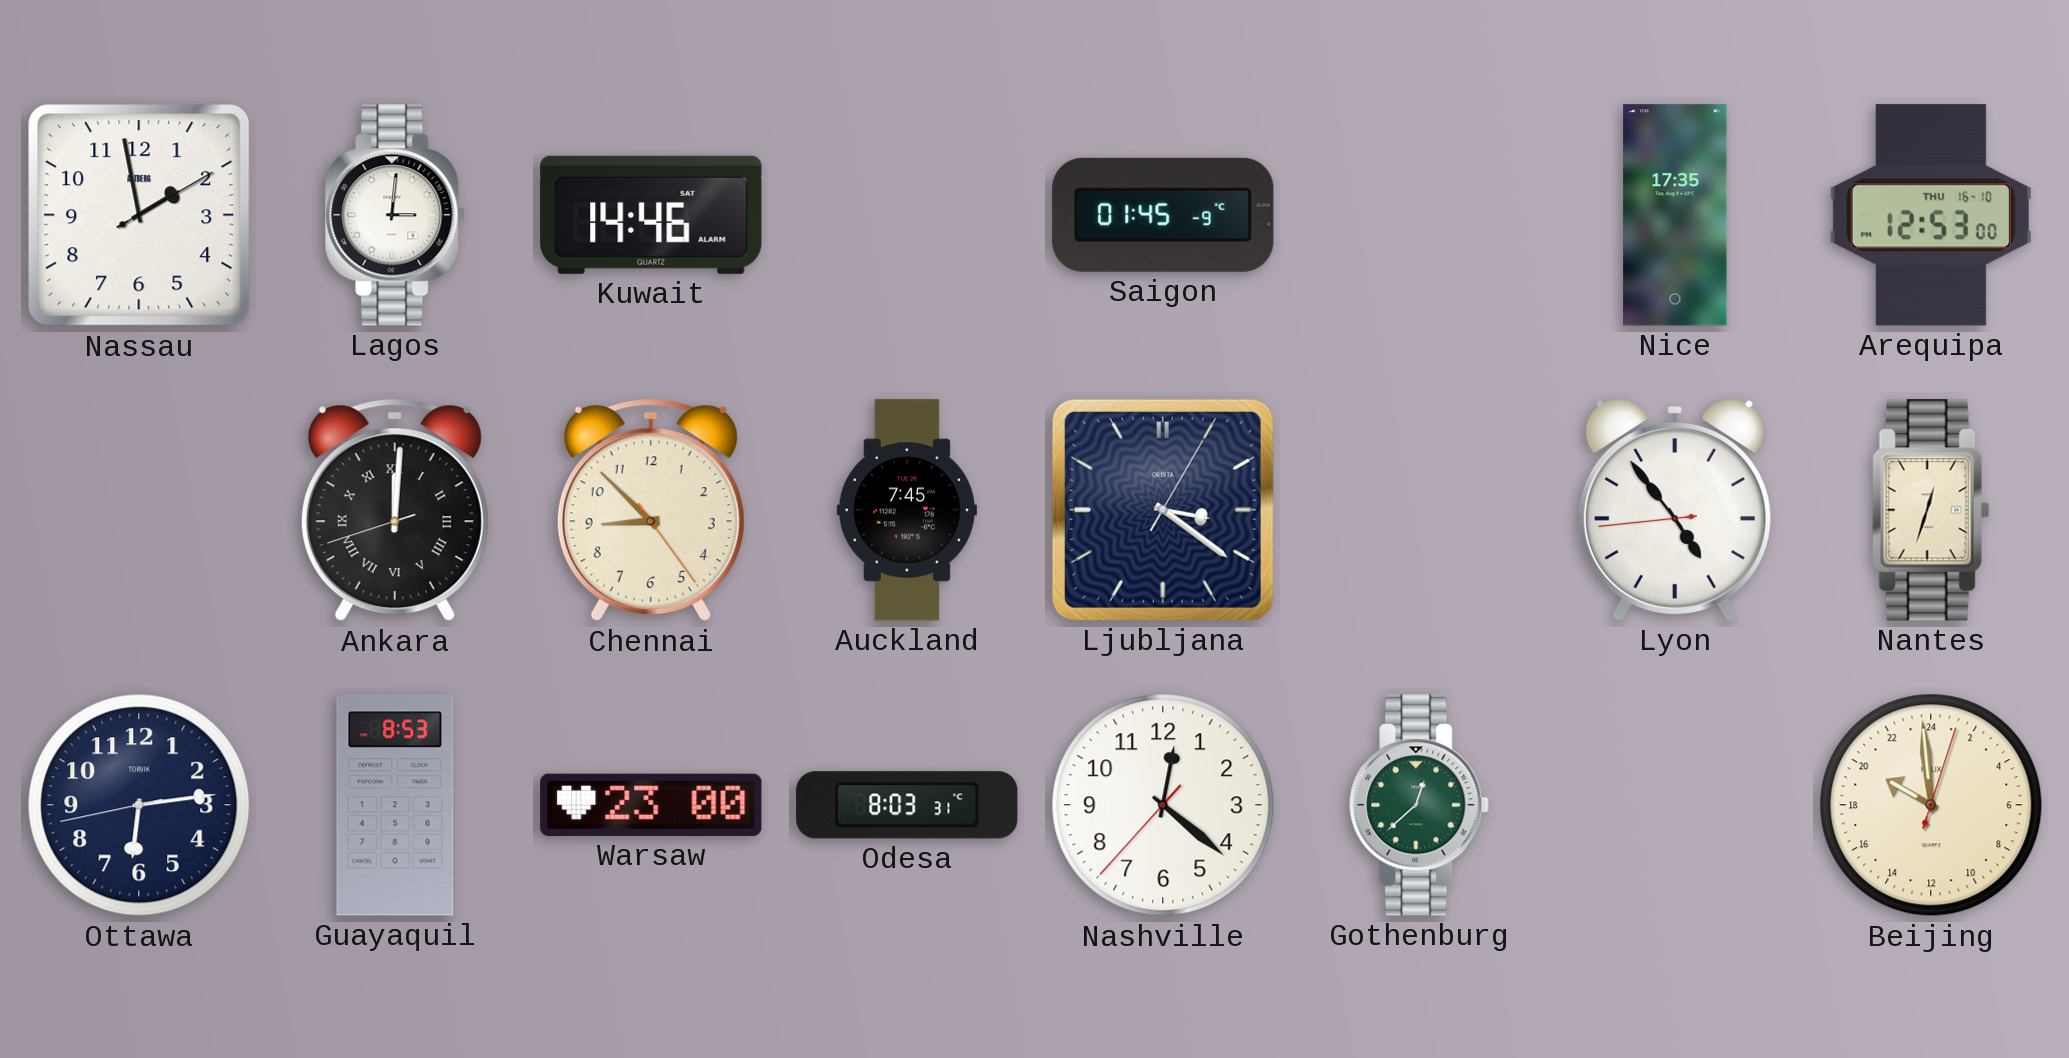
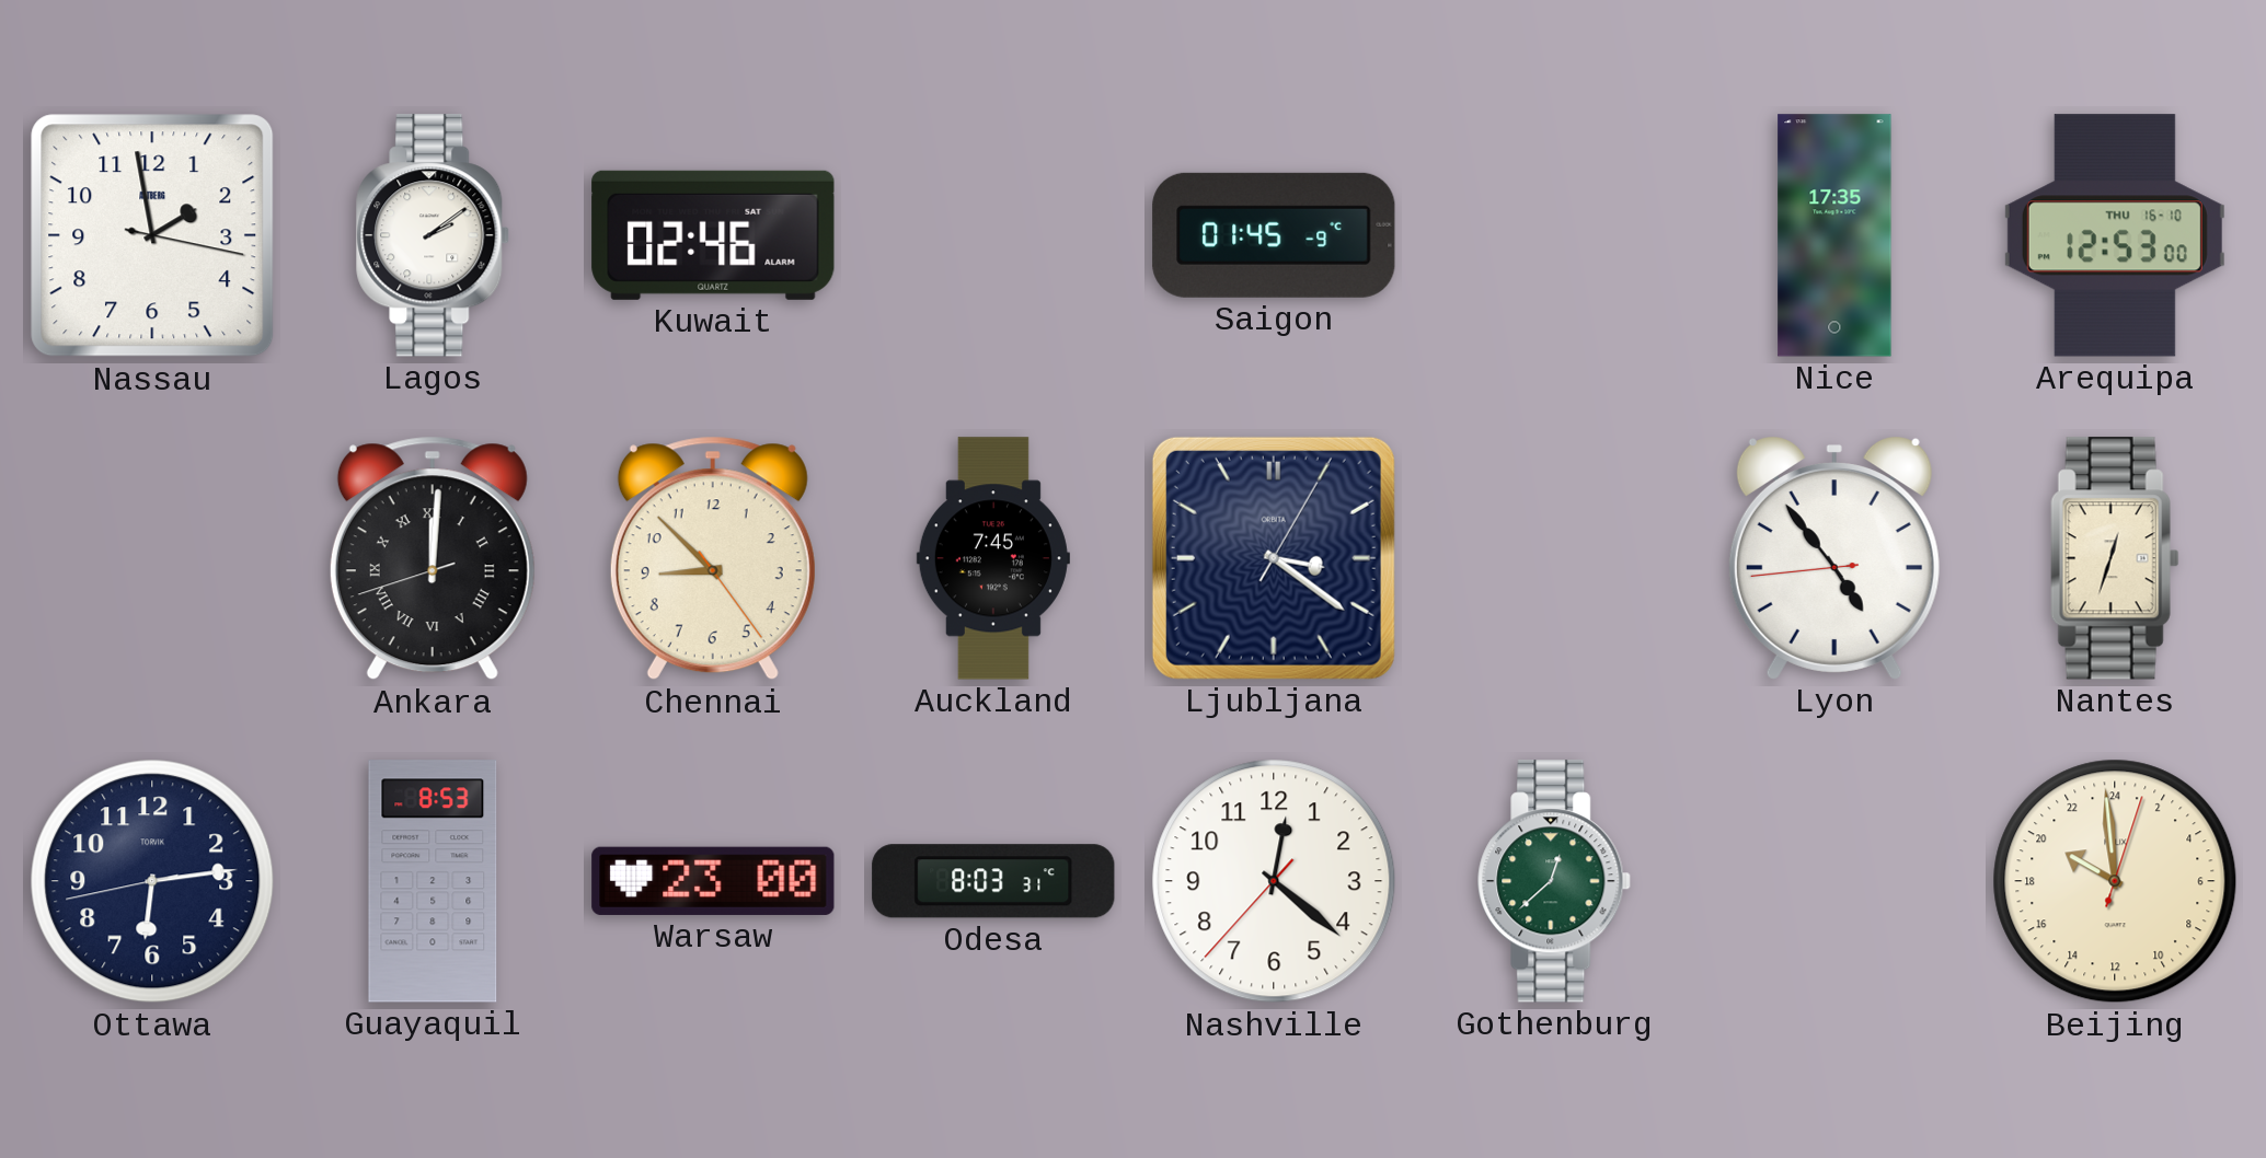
Nassau: 1:58:10 -> 1:58:17
Lagos: 3:01 -> 2:09
Kuwait: 14:46 -> 02:46
